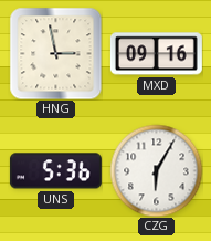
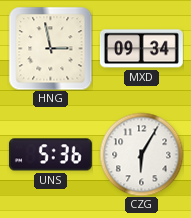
MXD: 09:16 -> 09:34
